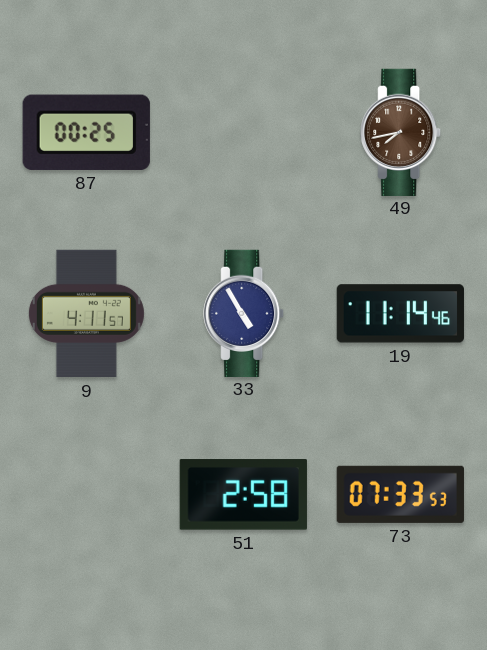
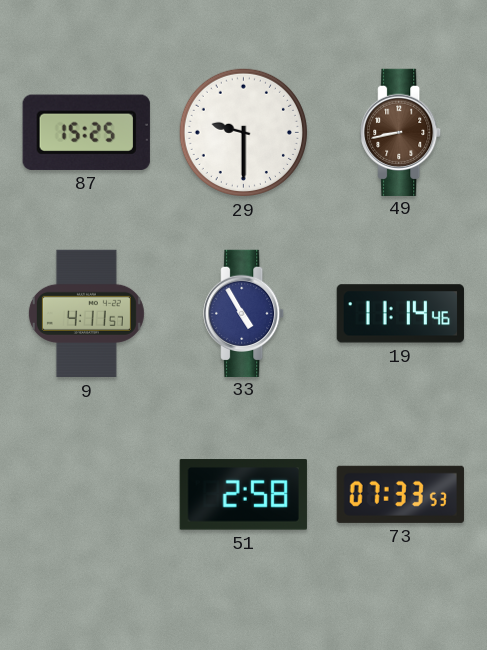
87: 00:25 -> 15:25
29: none -> 9:30
49: 7:43 -> 8:43
